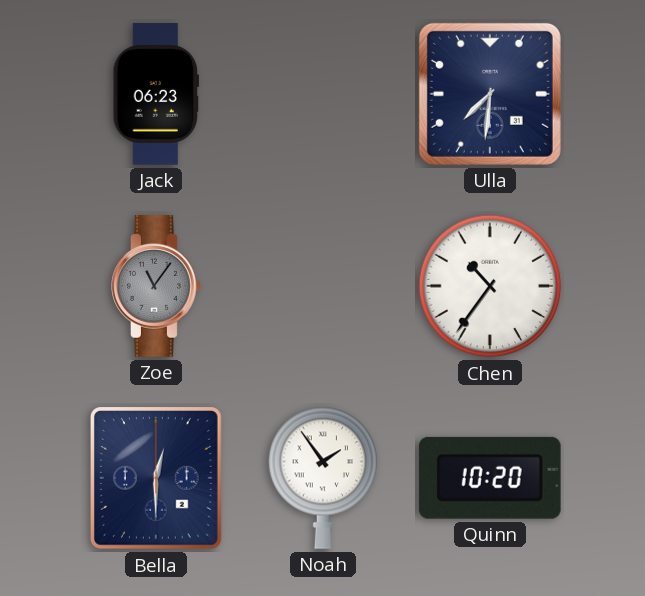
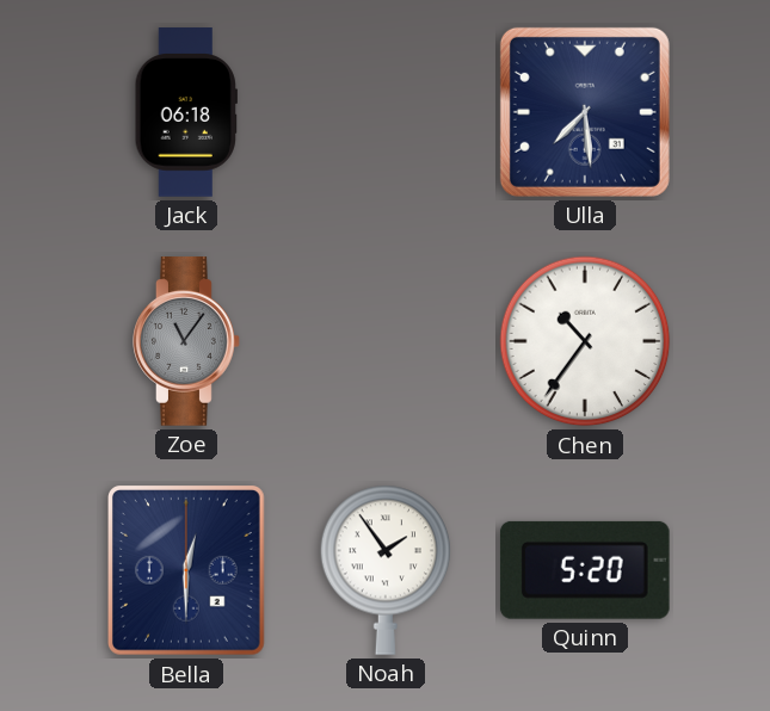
Jack: 06:23 -> 06:18
Ulla: 7:31 -> 7:29
Quinn: 10:20 -> 5:20
